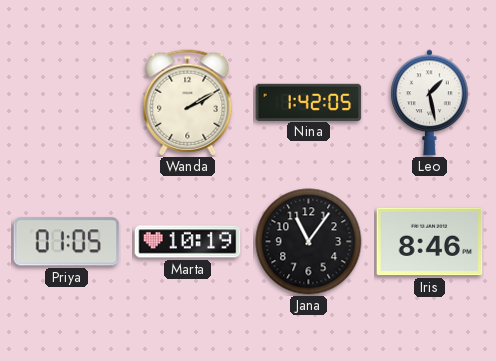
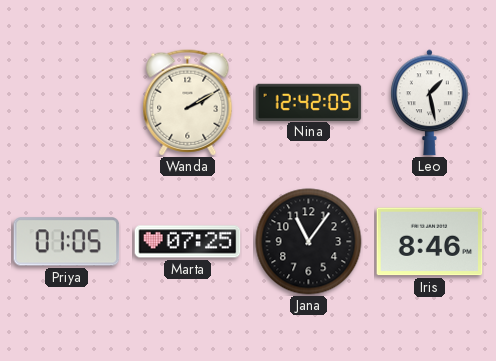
Nina: 1:42 -> 12:42
Marta: 10:19 -> 07:25
